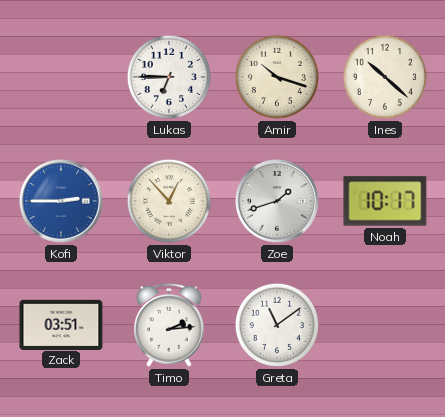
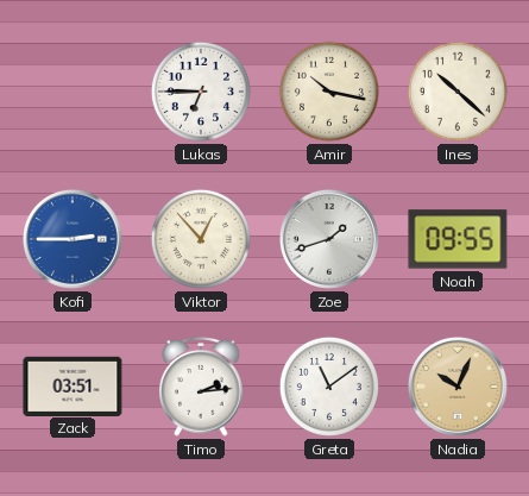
Amir: 10:18 -> 10:17
Noah: 10:17 -> 09:55
Nadia: none -> 10:04
